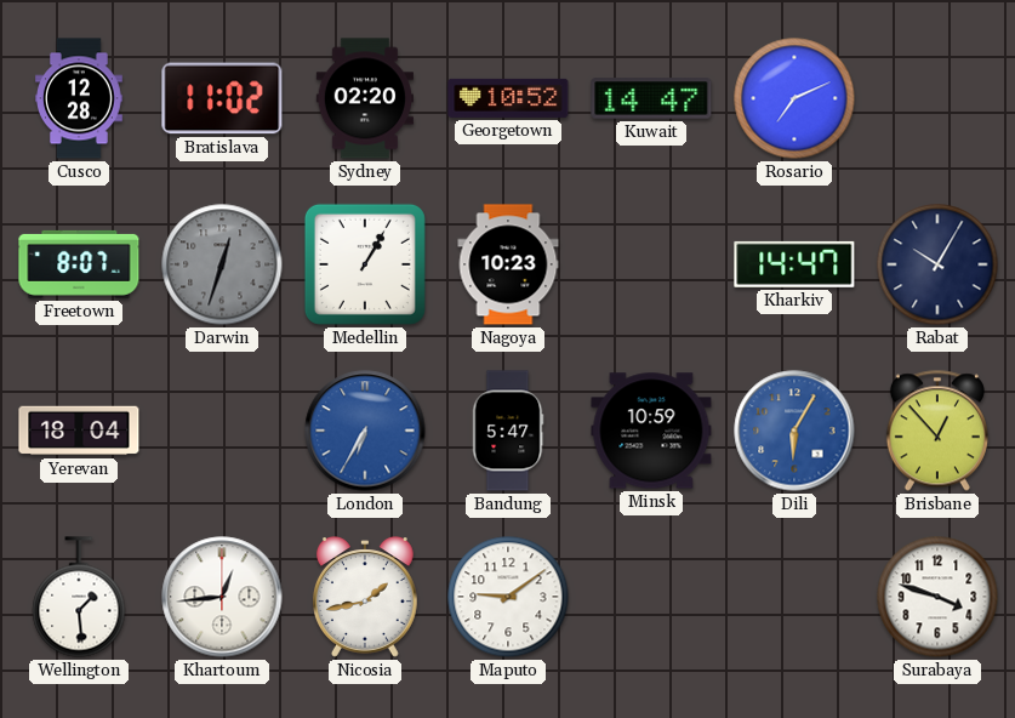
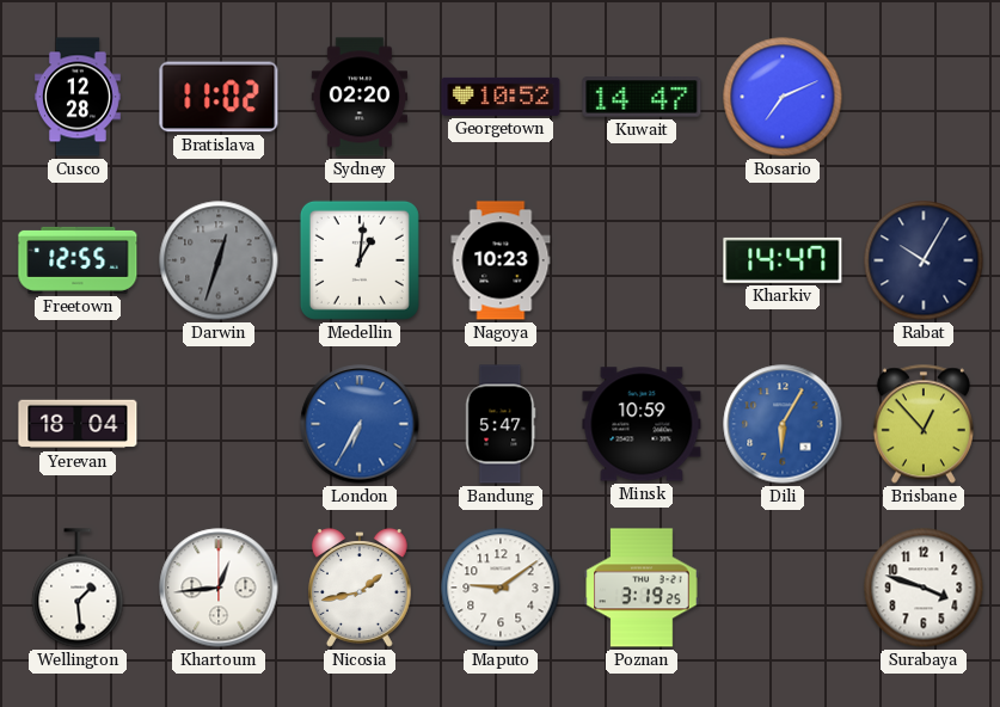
Freetown: 8:07 -> 12:55
Medellin: 1:05 -> 1:01
Poznan: none -> 3:19
